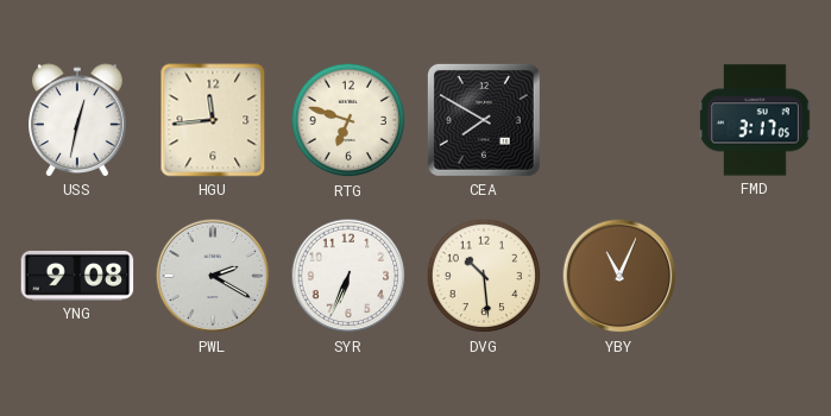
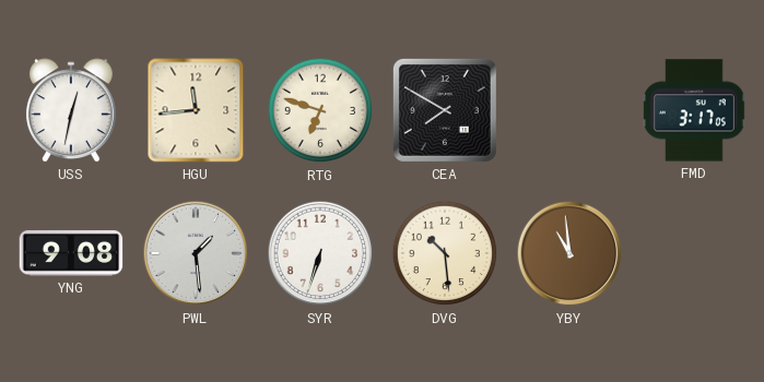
PWL: 2:20 -> 1:29
SYR: 6:34 -> 6:33
YBY: 11:04 -> 10:59
